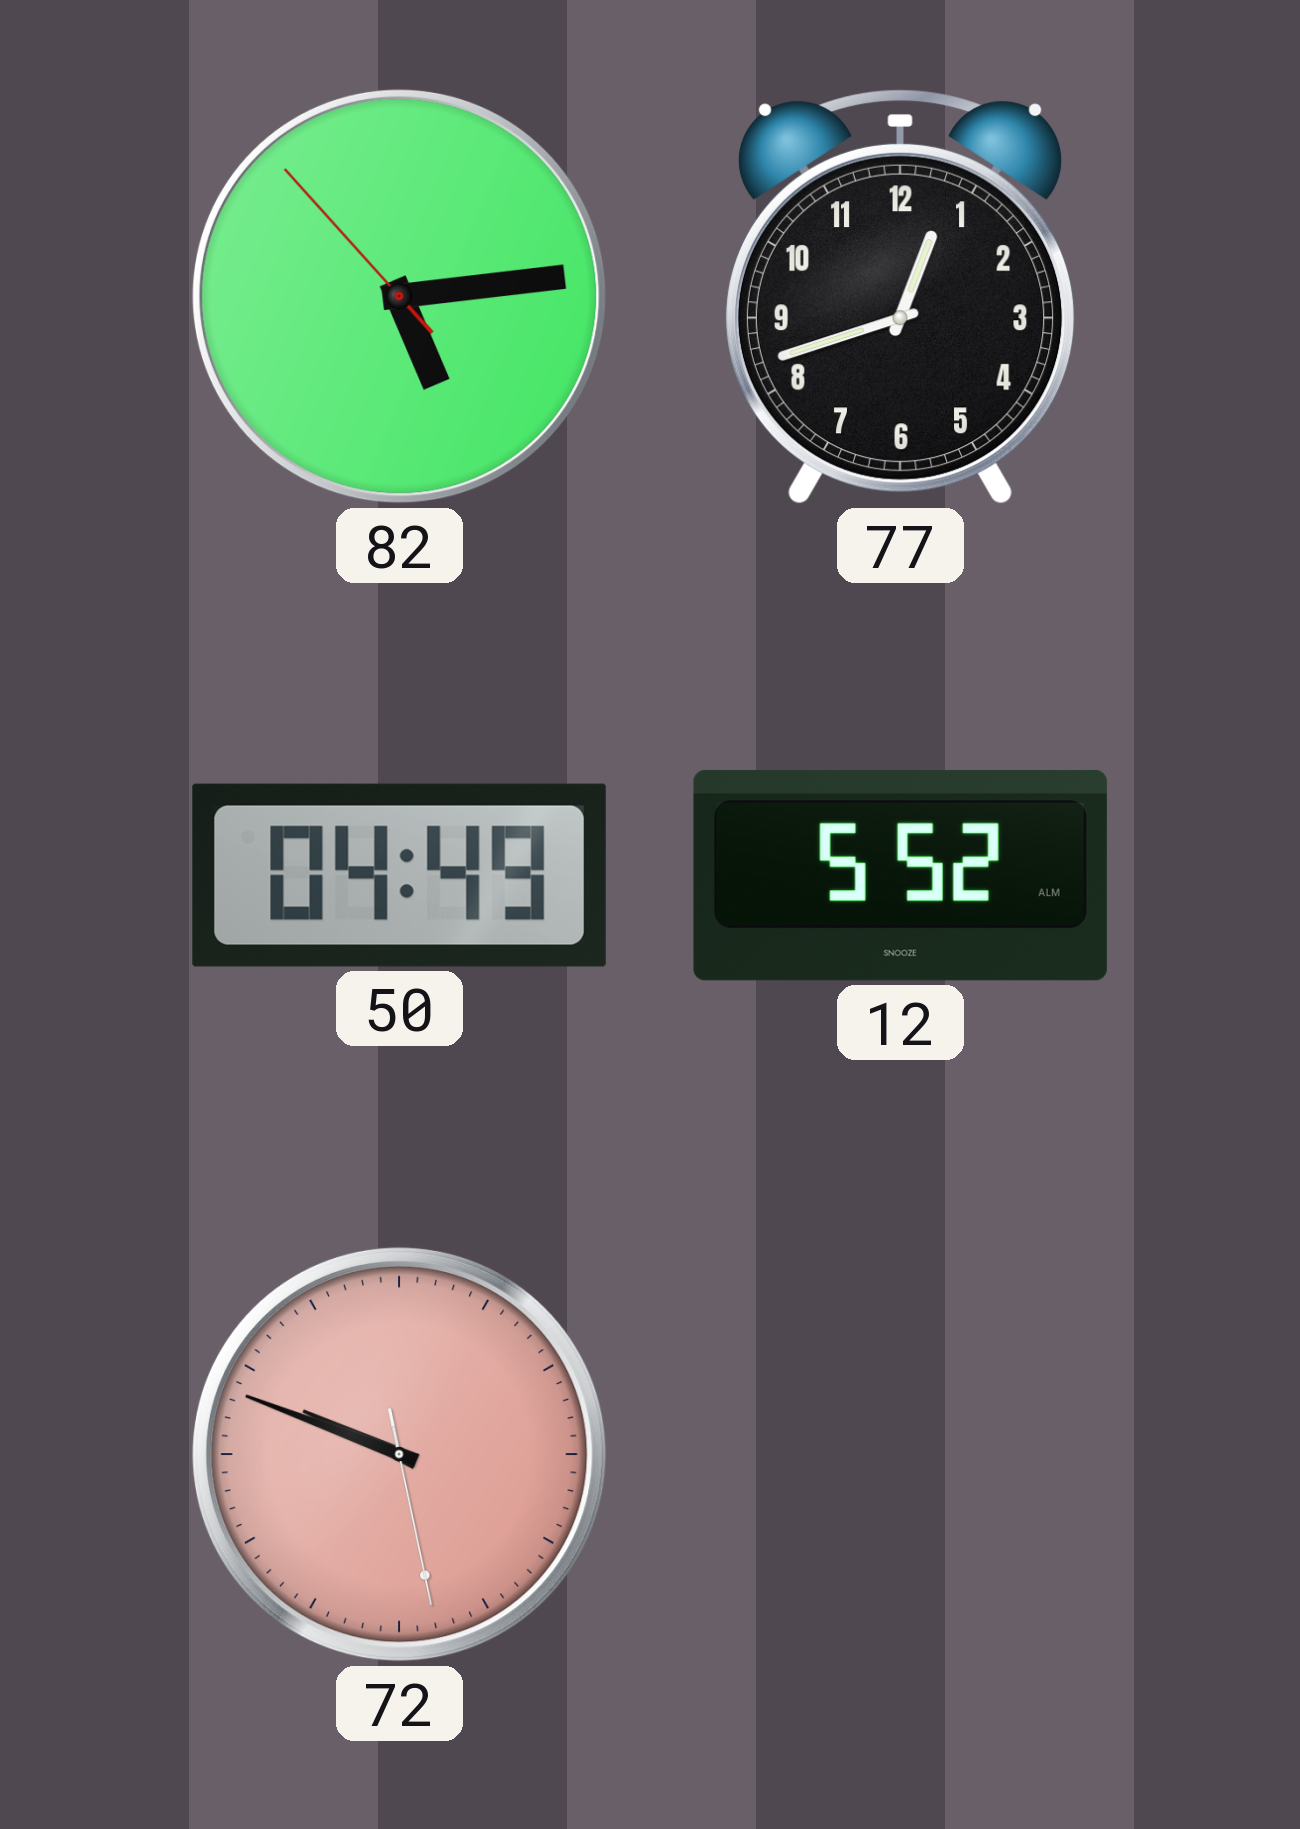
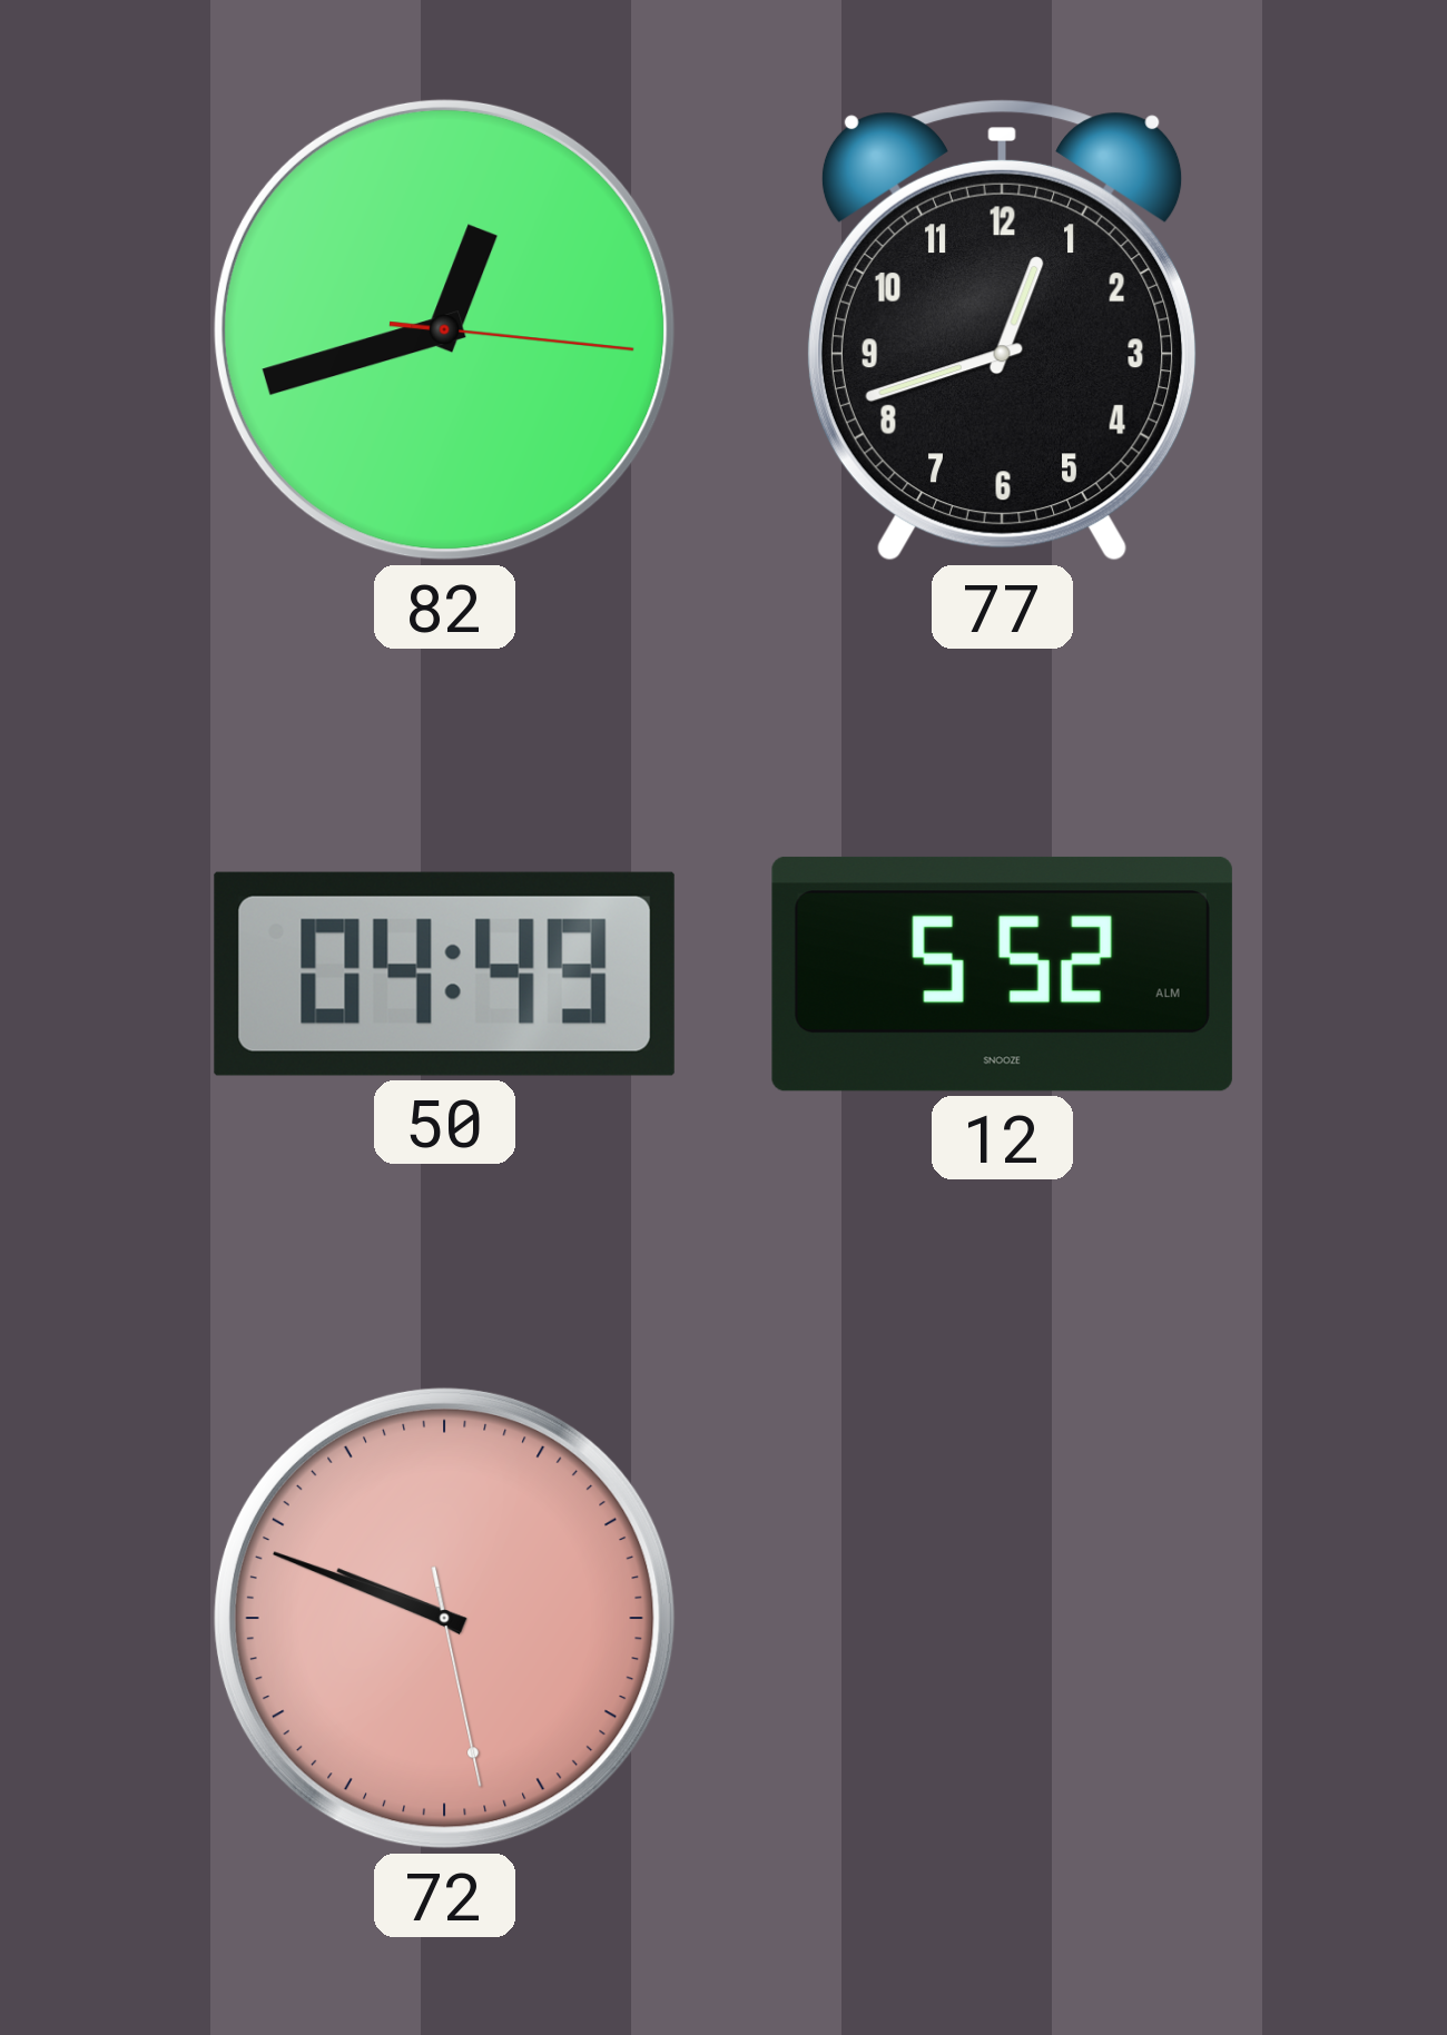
82: 5:13 -> 12:42
